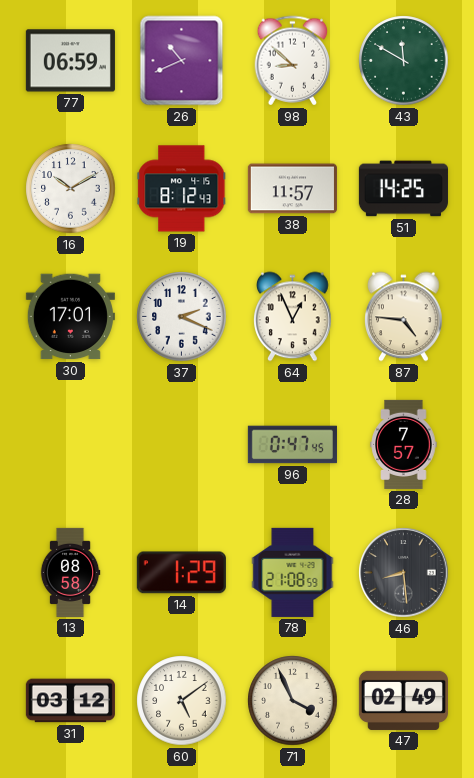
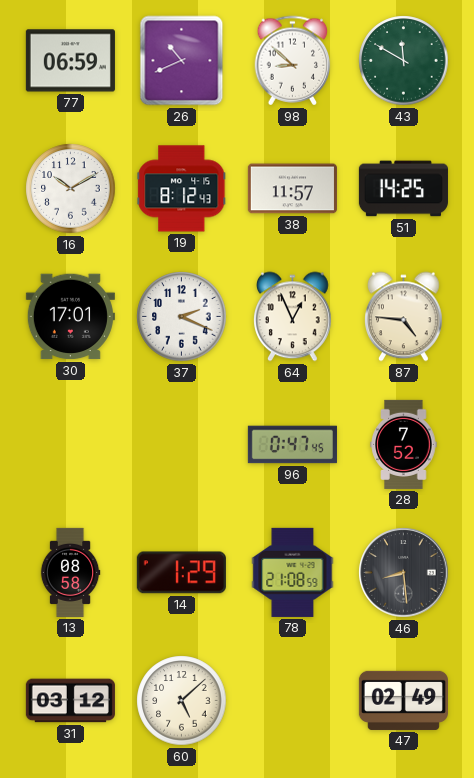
28: 7:57 -> 7:52
60: 5:09 -> 5:08
71: 3:56 -> none
